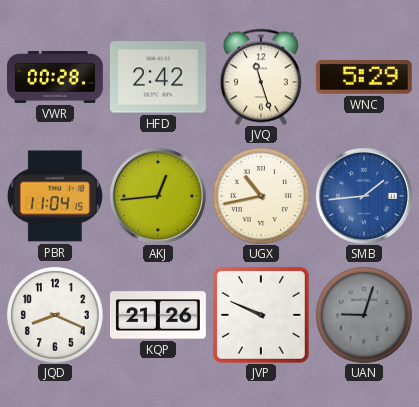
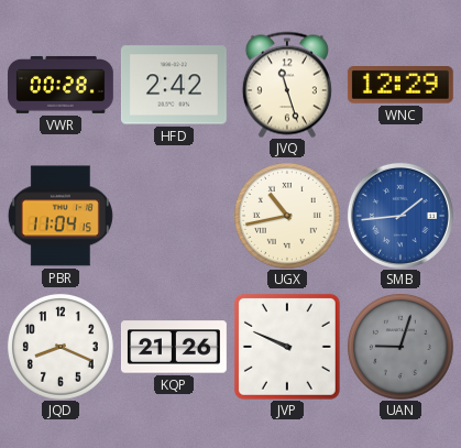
WNC: 5:29 -> 12:29
AKJ: 12:44 -> none
